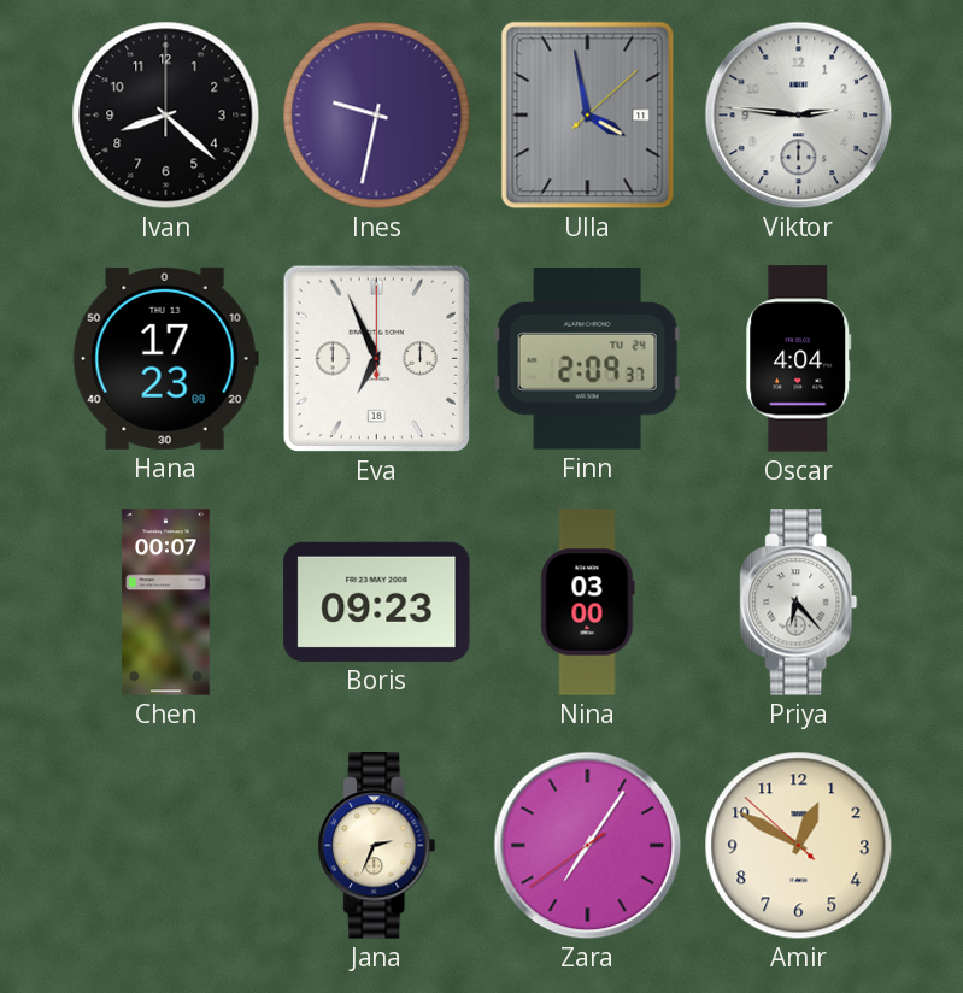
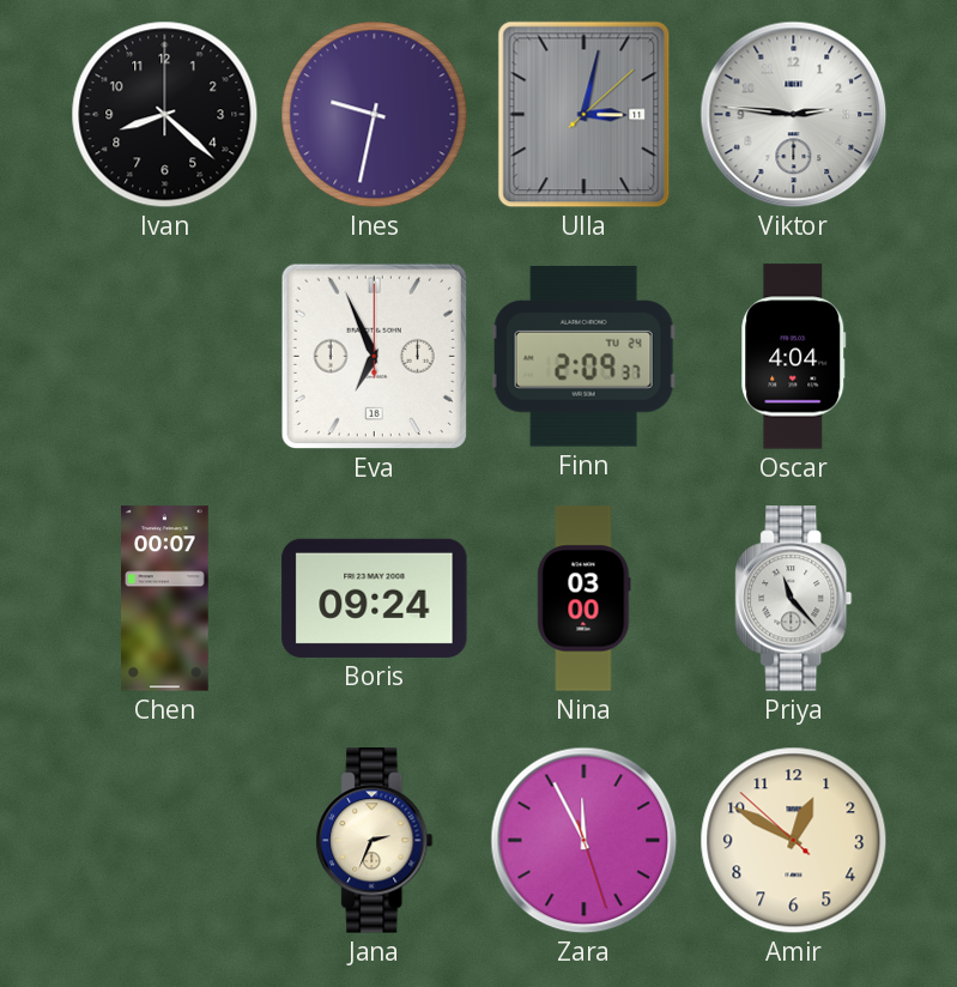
Ulla: 3:58 -> 3:02
Hana: 17:23 -> none
Boris: 09:23 -> 09:24
Priya: 6:23 -> 11:23
Zara: 7:05 -> 11:55
